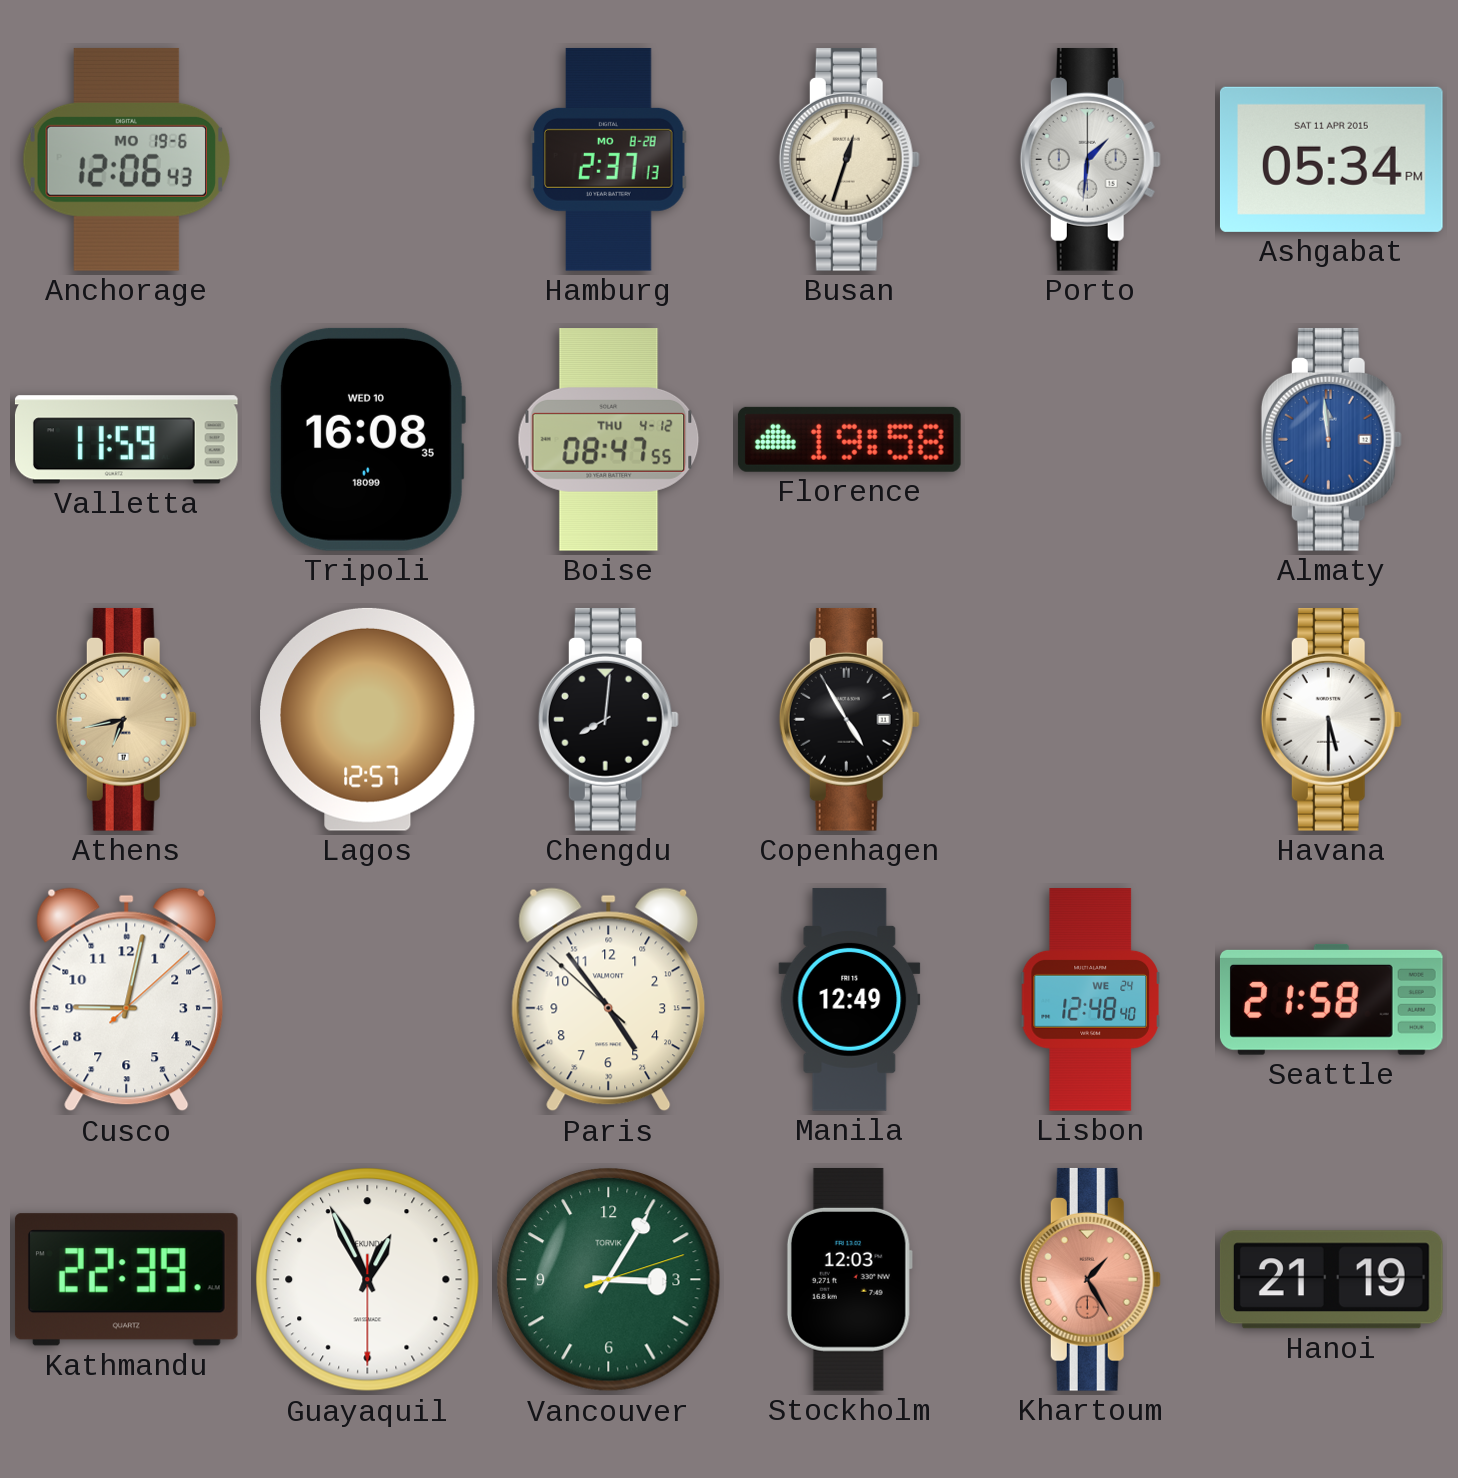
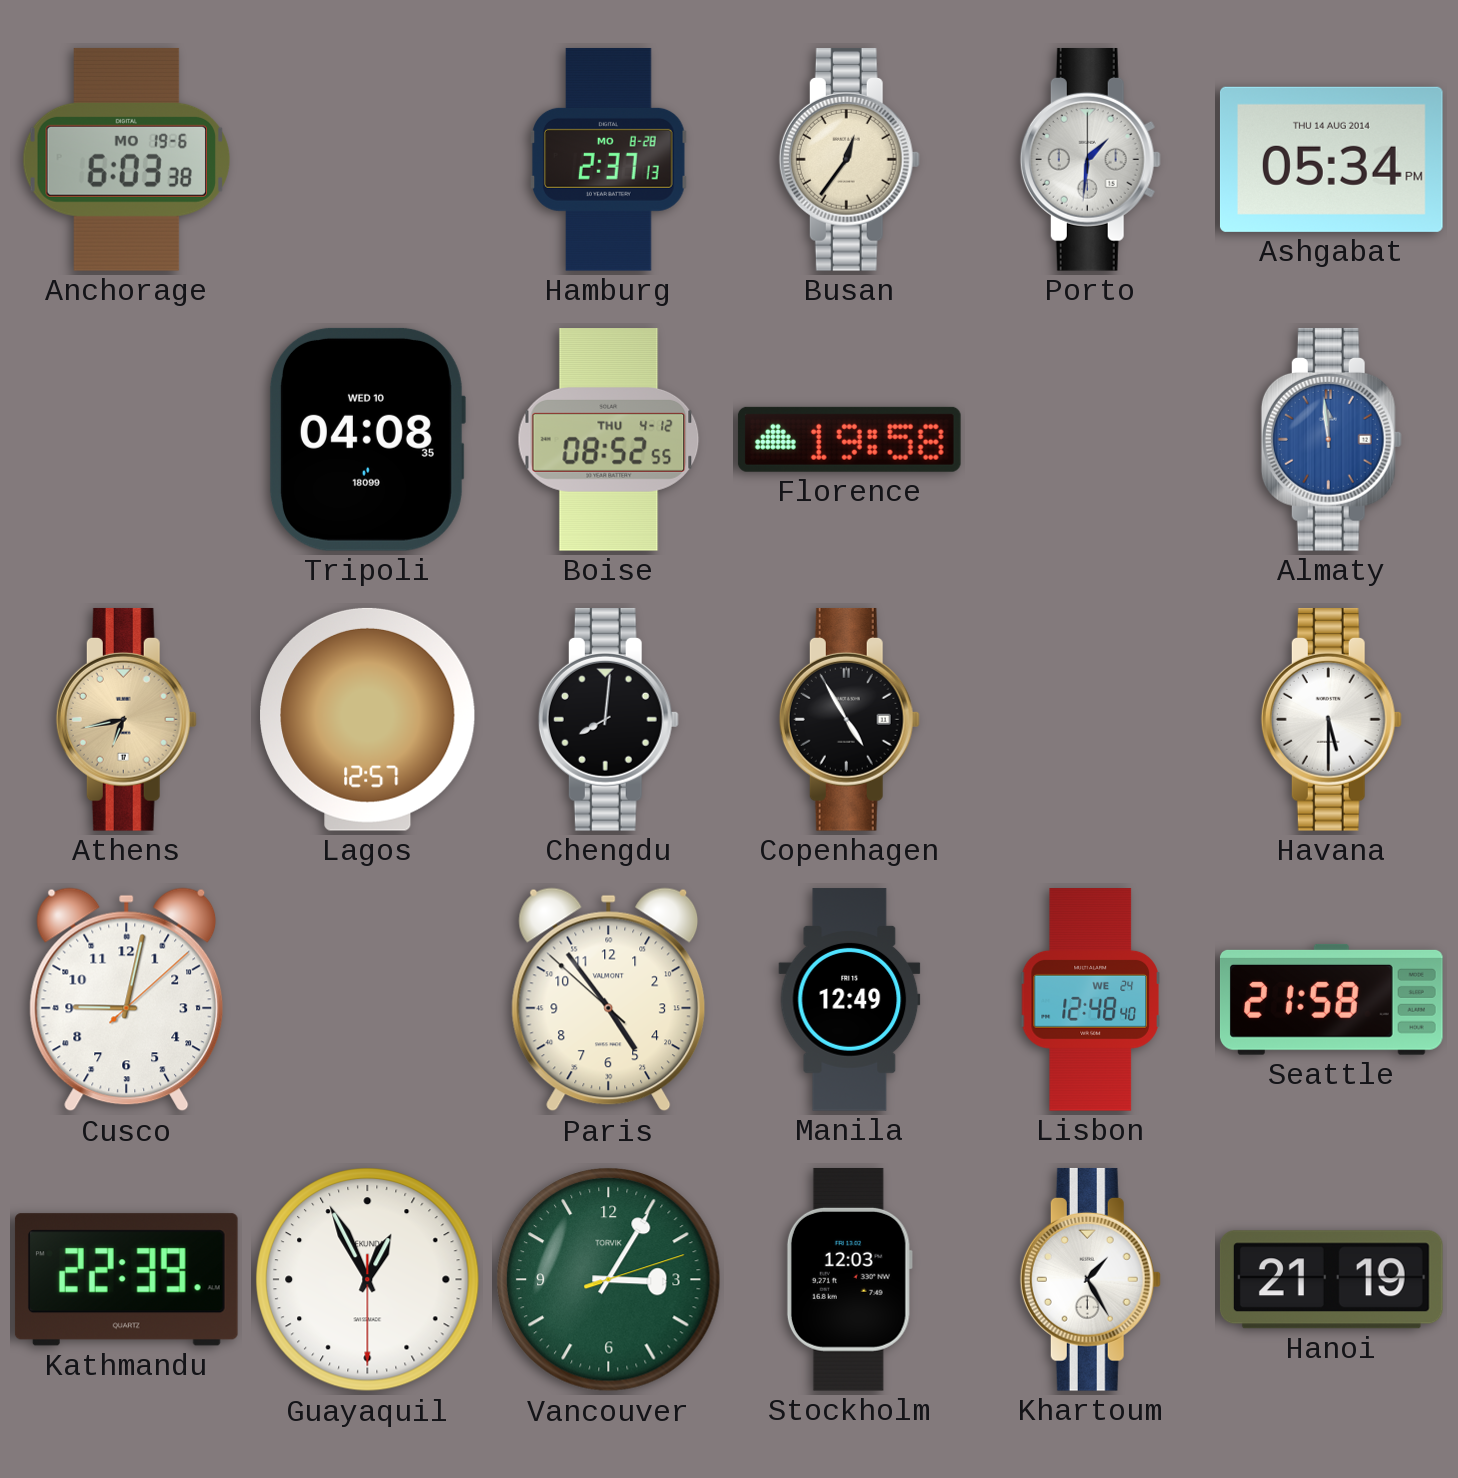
Anchorage: 12:06 -> 6:03
Busan: 12:33 -> 12:36
Ashgabat date: SAT 11 APR 2015 -> THU 14 AUG 2014
Valletta: 11:59 -> none
Tripoli: 16:08 -> 04:08
Boise: 08:47 -> 08:52
Khartoum dial: salmon -> white
